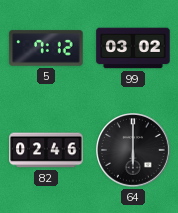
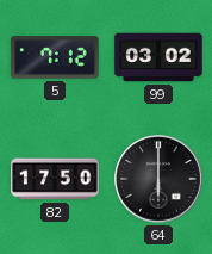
82: 02:46 -> 17:50
